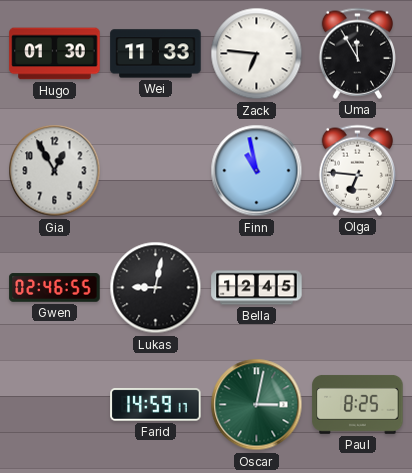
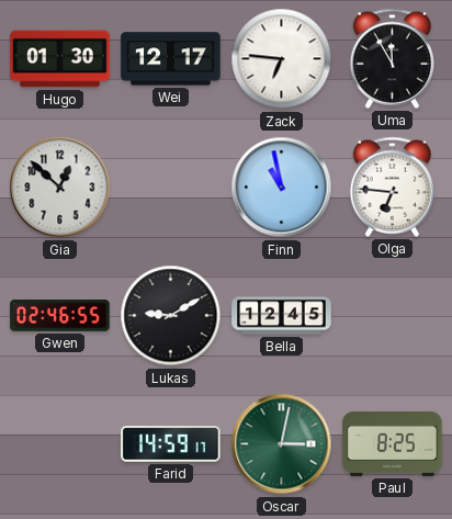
Wei: 11:33 -> 12:17
Gia: 12:55 -> 12:52
Lukas: 9:02 -> 9:10
